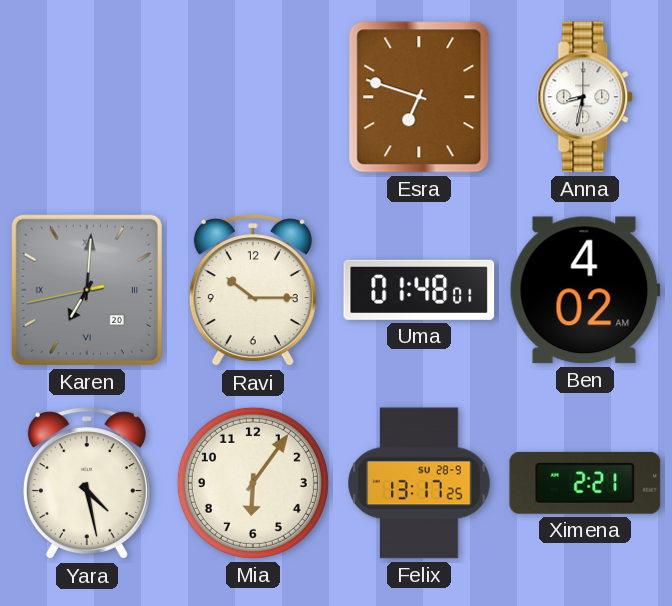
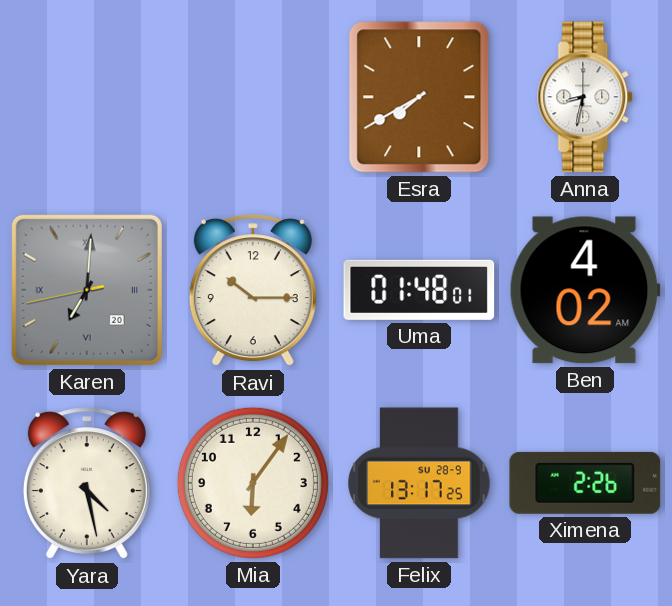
Esra: 6:48 -> 7:40
Ximena: 2:21 -> 2:26
